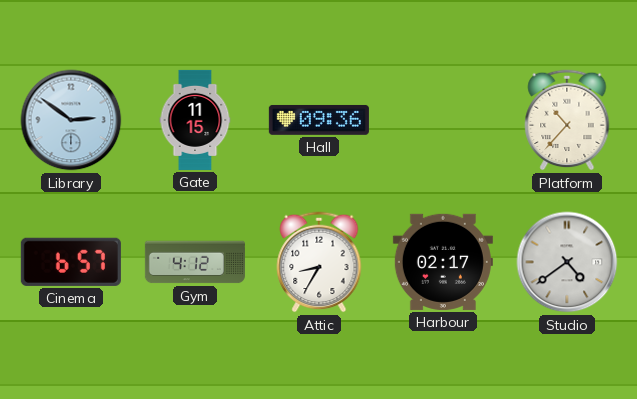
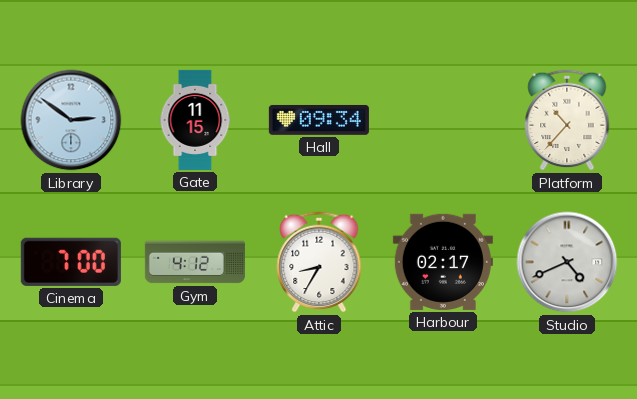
Hall: 09:36 -> 09:34
Cinema: 6:57 -> 7:00
Studio: 4:39 -> 4:41
